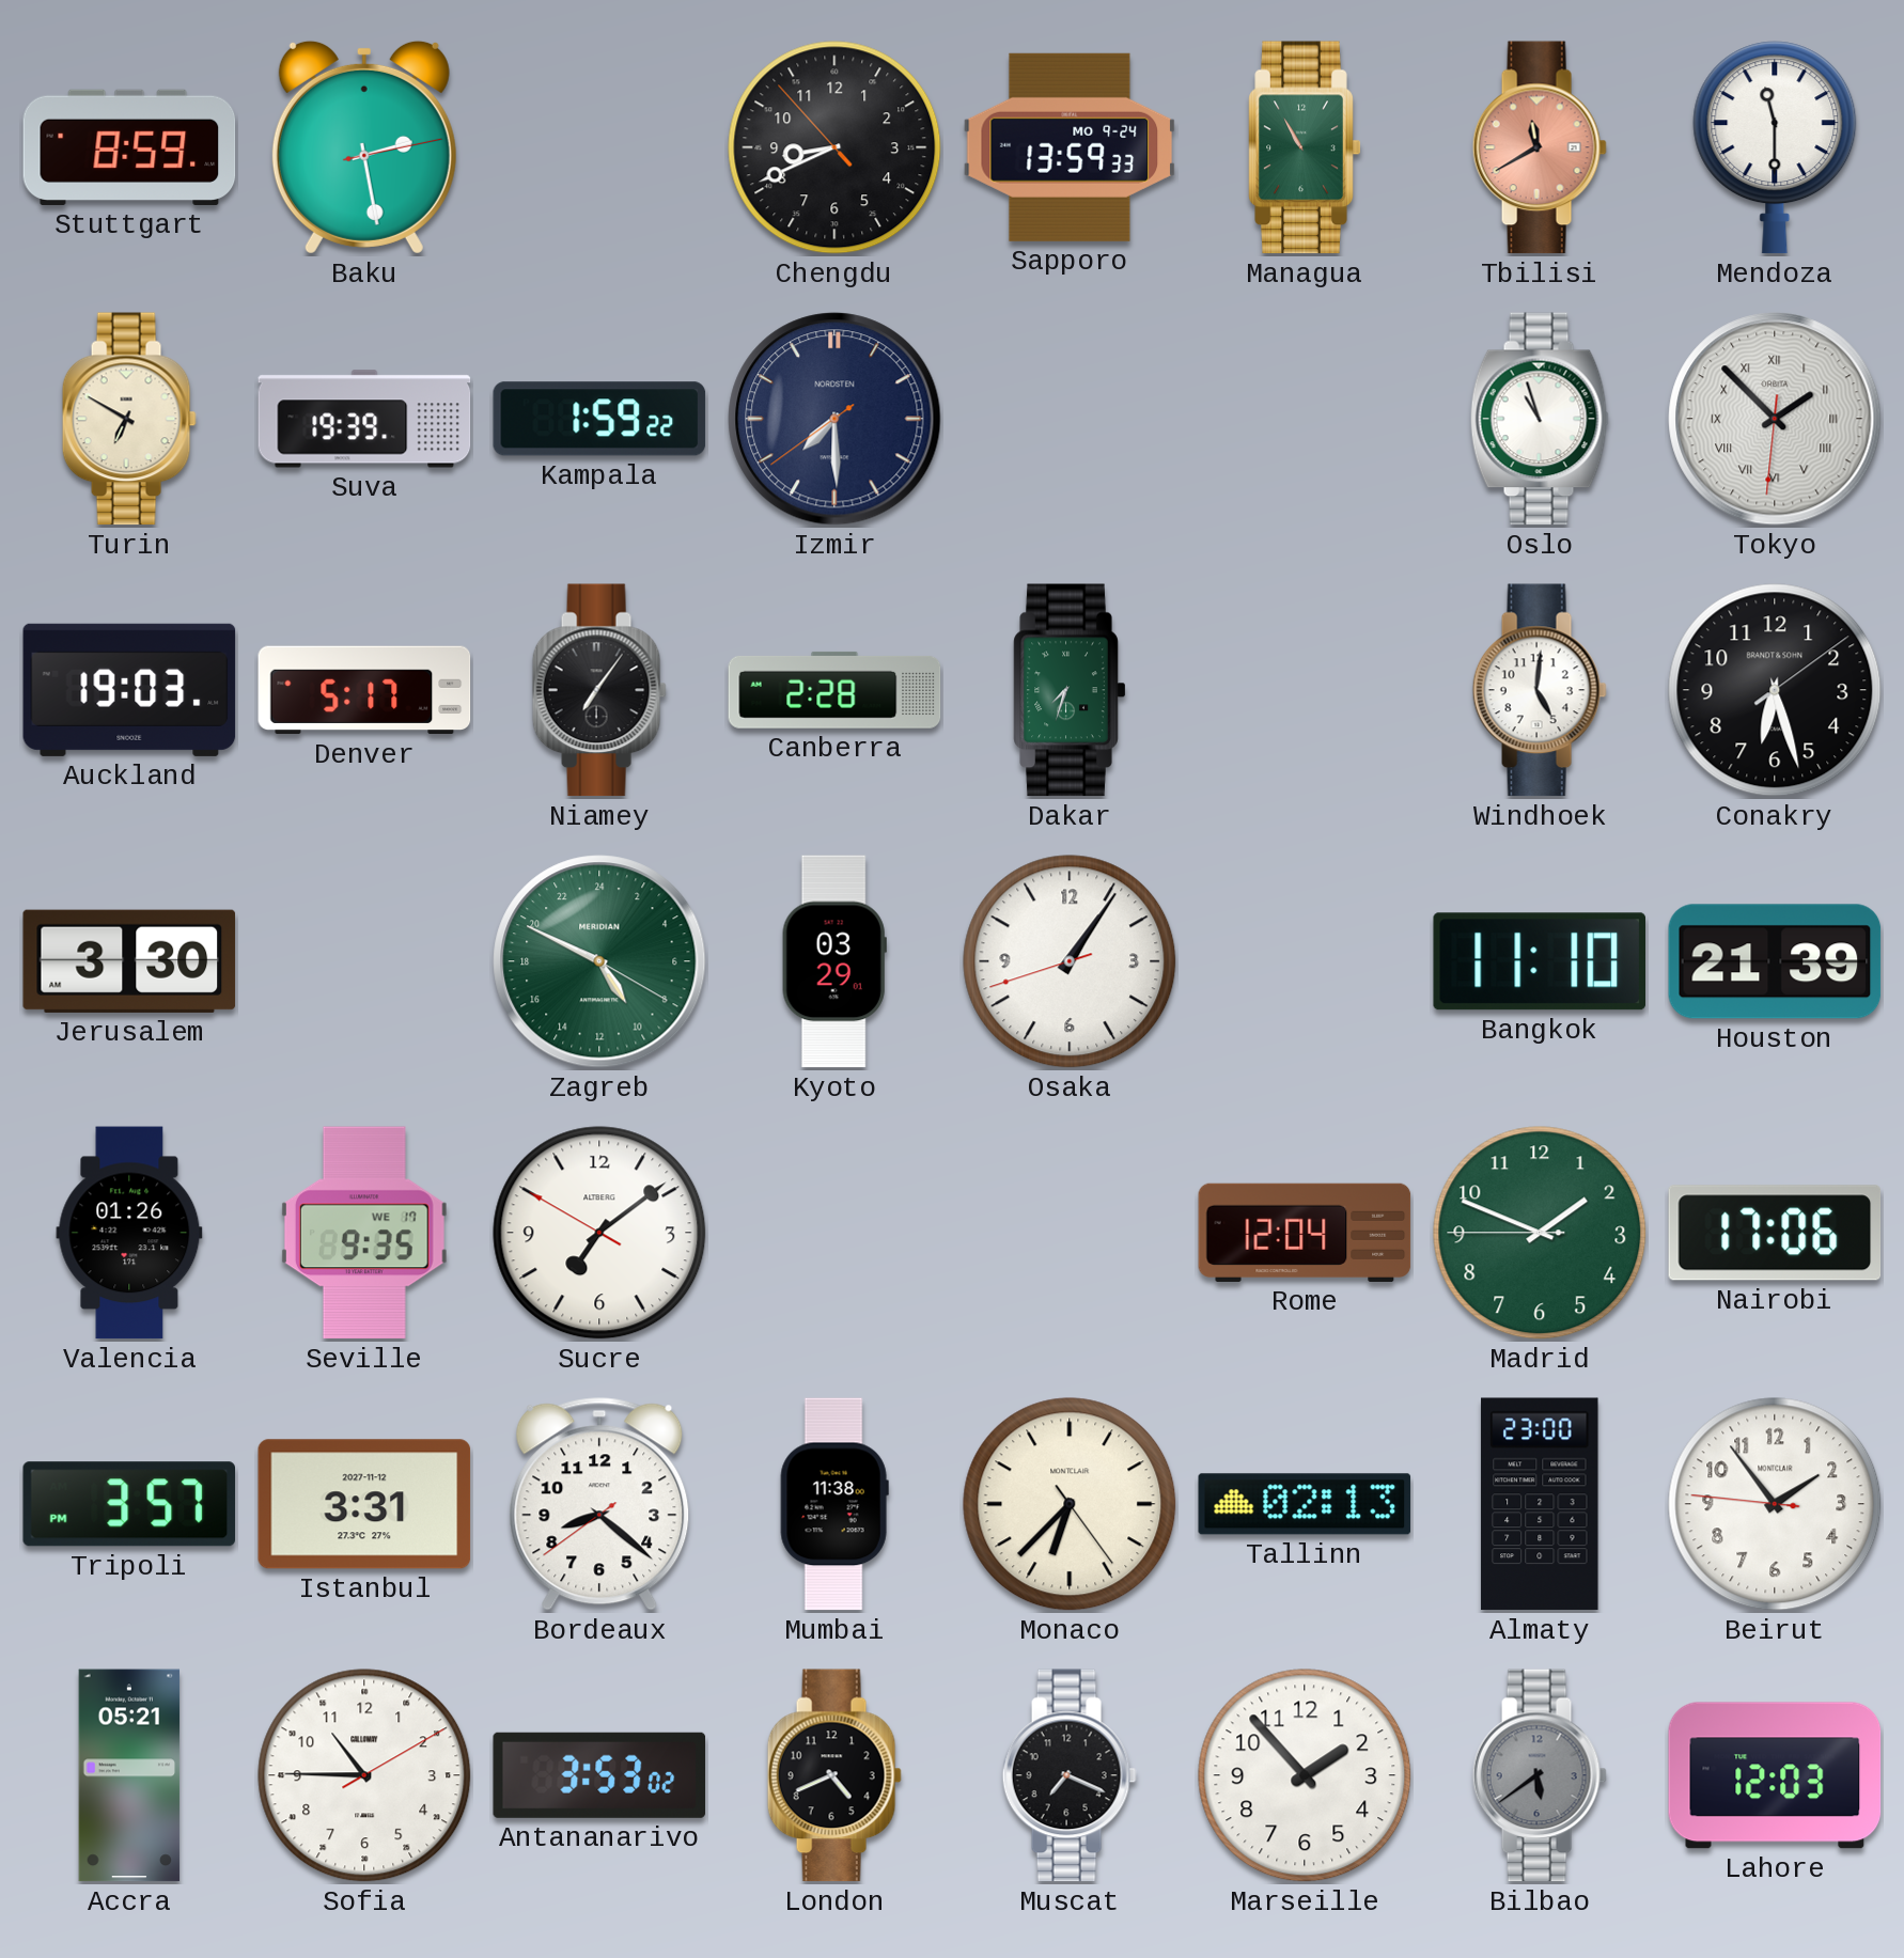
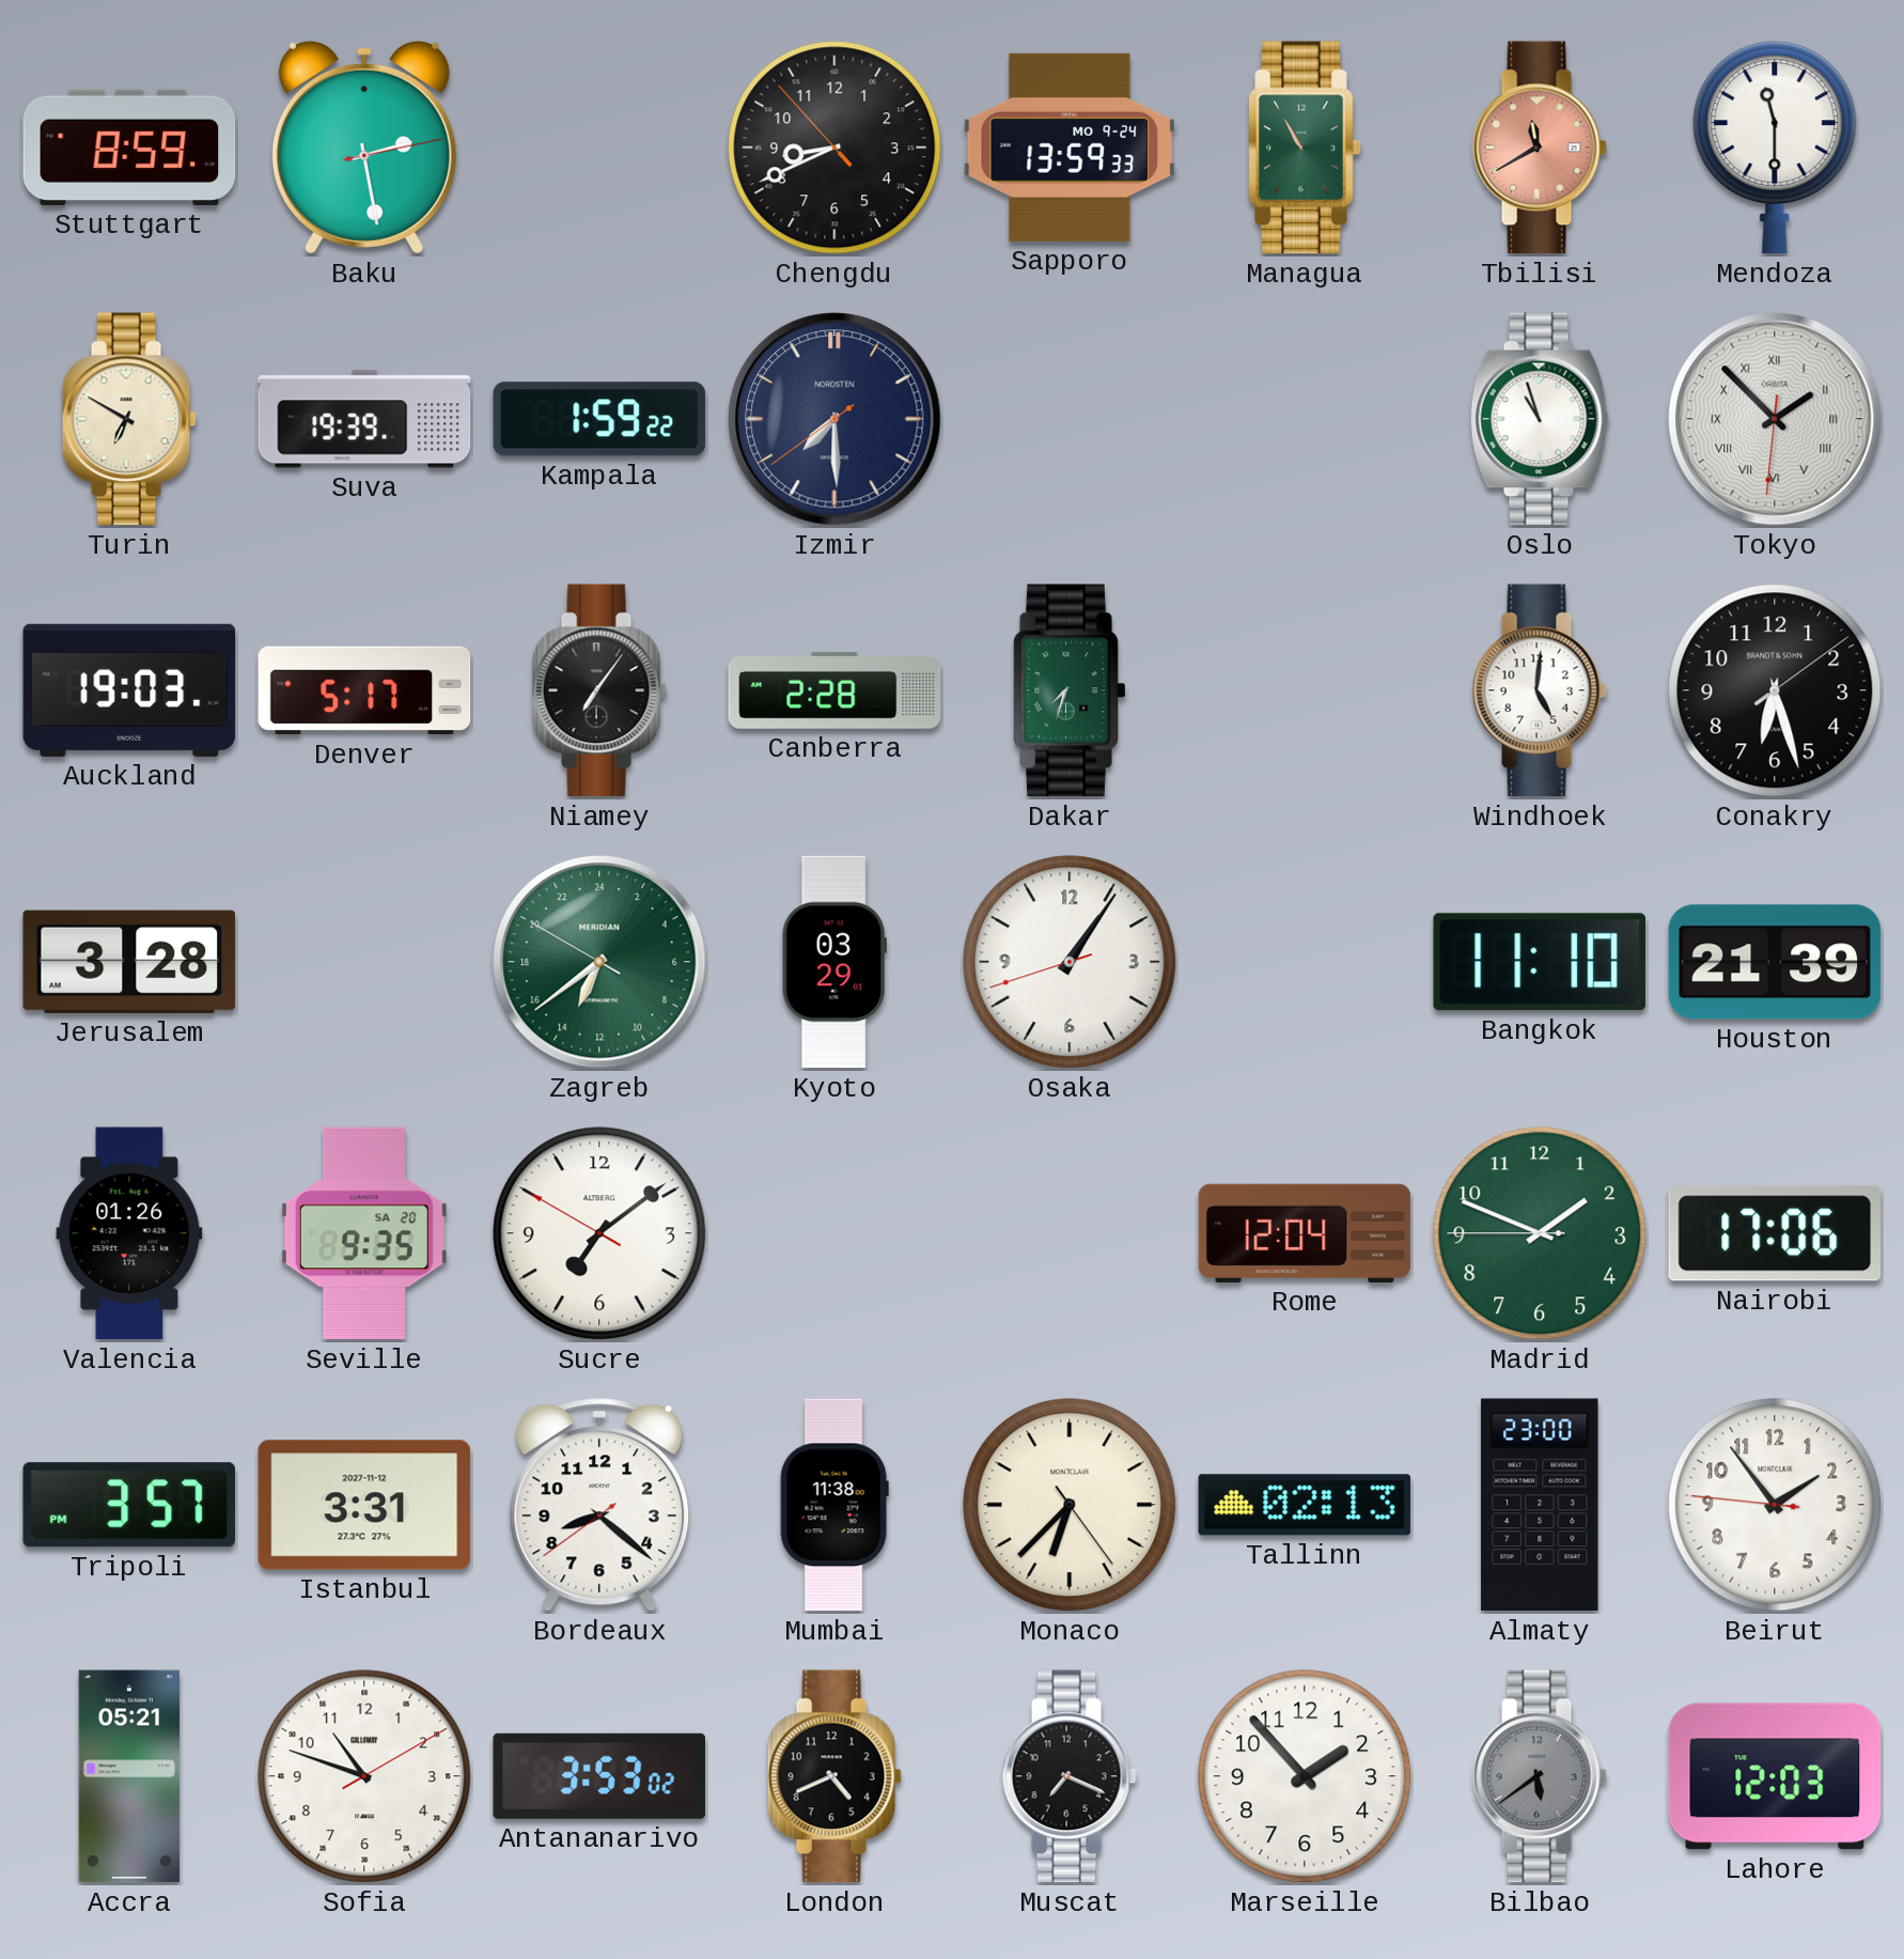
Jerusalem: 3:30 -> 3:28
Zagreb: 9:49 -> 13:38
Seville date: WE 17 -> SA 20
Sofia: 10:45 -> 10:48
